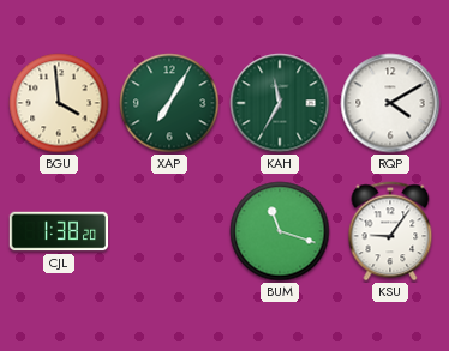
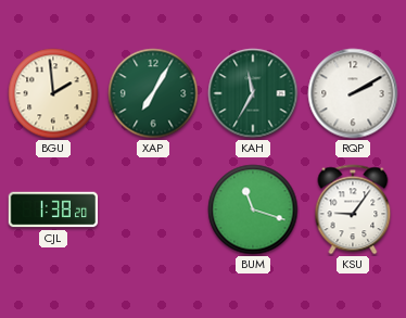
BGU: 3:59 -> 1:59
RQP: 4:10 -> 2:10
